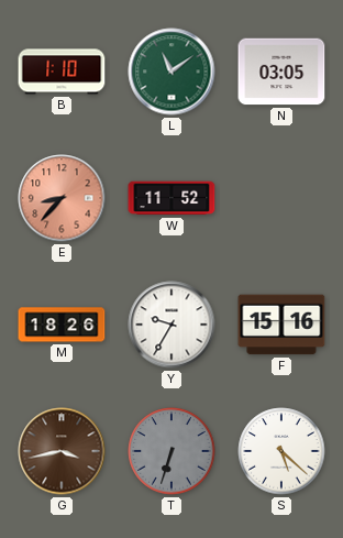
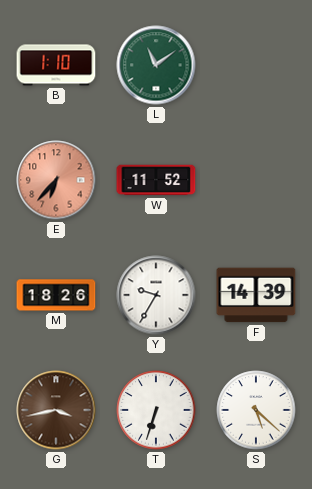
N: 03:05 -> none
E: 8:37 -> 6:37
F: 15:16 -> 14:39
T dial: grey -> white
